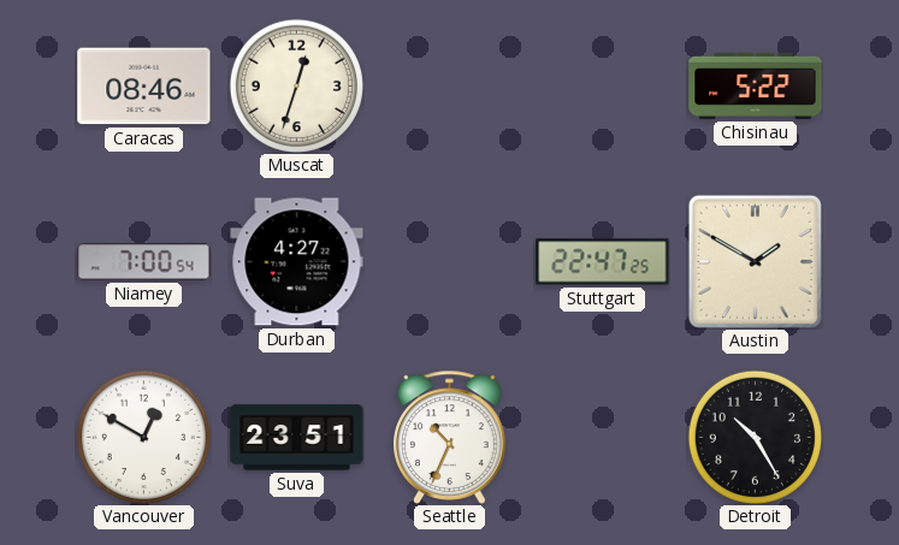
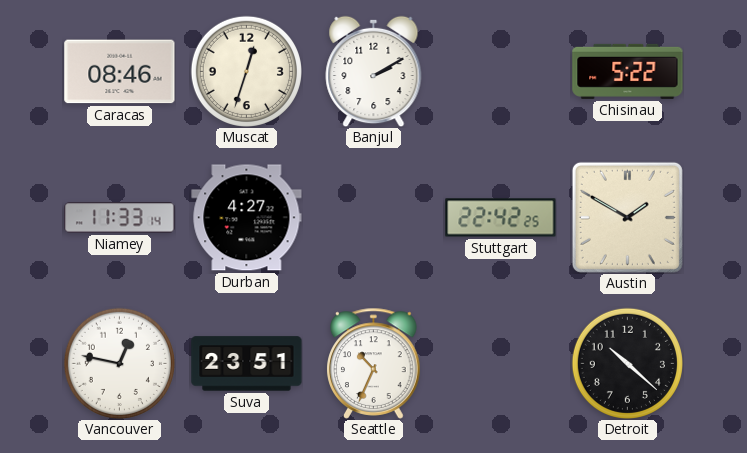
Banjul: none -> 2:10
Niamey: 7:00 -> 11:33
Stuttgart: 22:47 -> 22:42
Vancouver: 12:50 -> 12:47
Detroit: 10:25 -> 10:22
